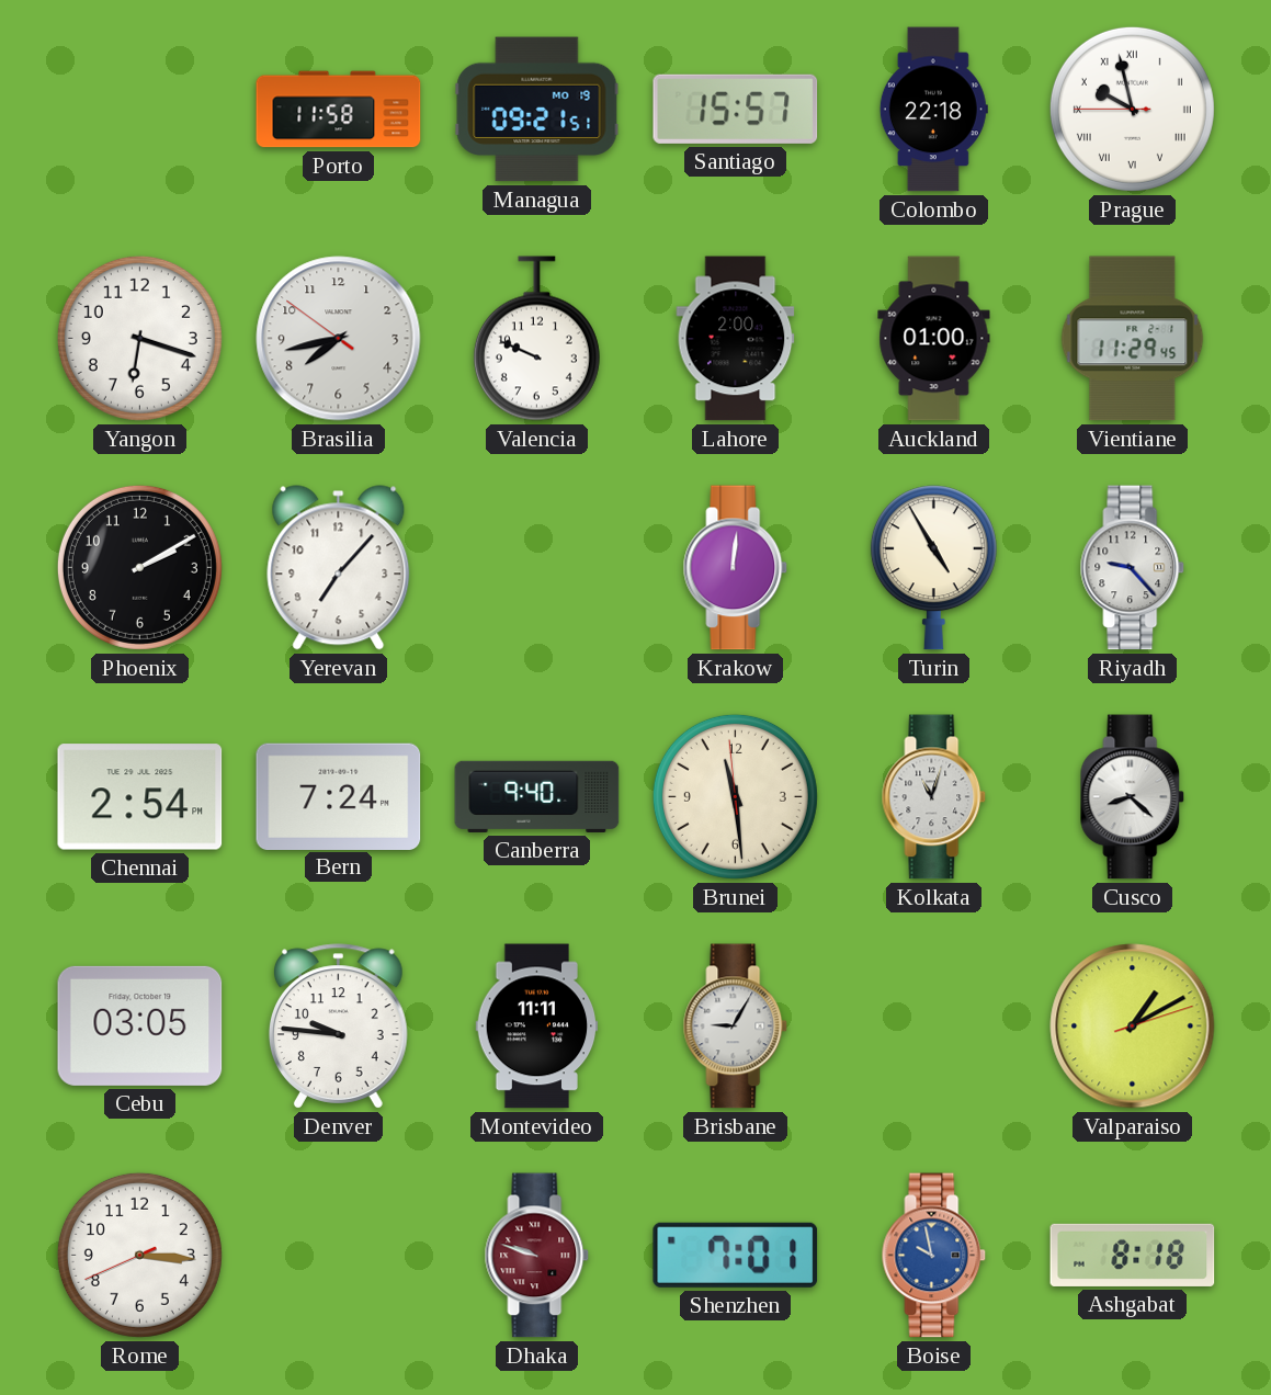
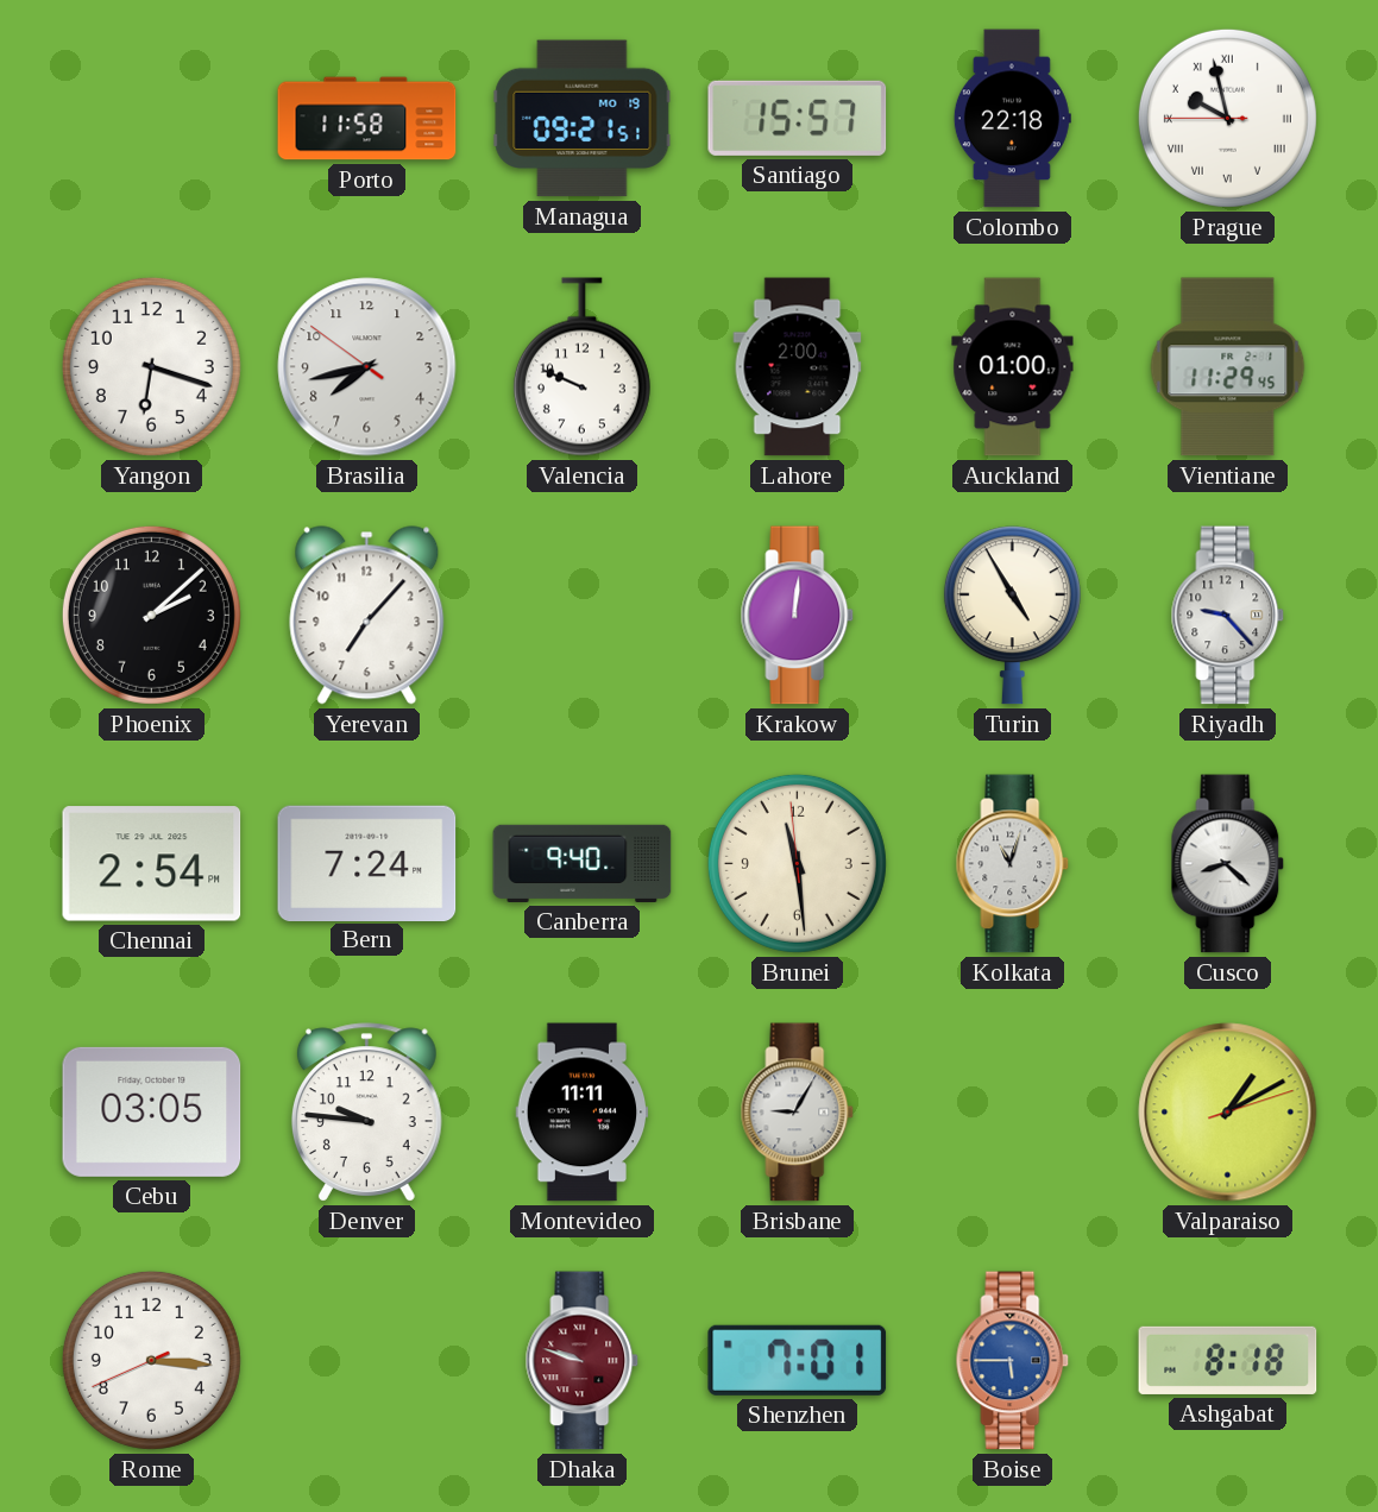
Phoenix: 2:10 -> 2:08
Boise: 9:58 -> 5:45
